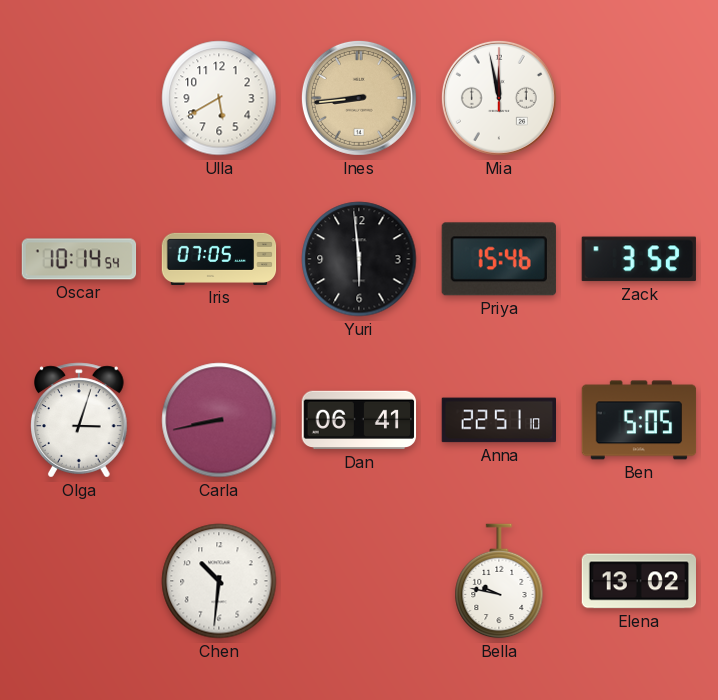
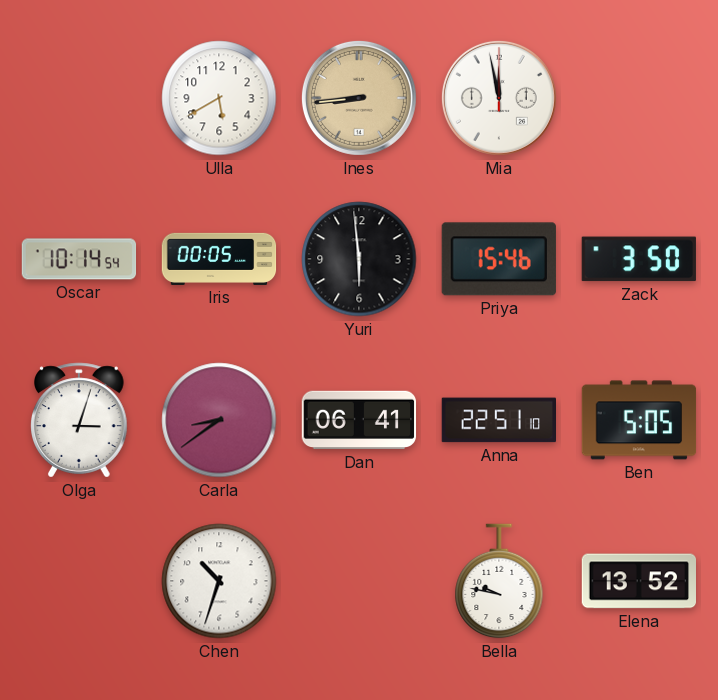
Iris: 07:05 -> 00:05
Zack: 3:52 -> 3:50
Carla: 8:43 -> 8:39
Chen: 10:31 -> 10:33
Elena: 13:02 -> 13:52
